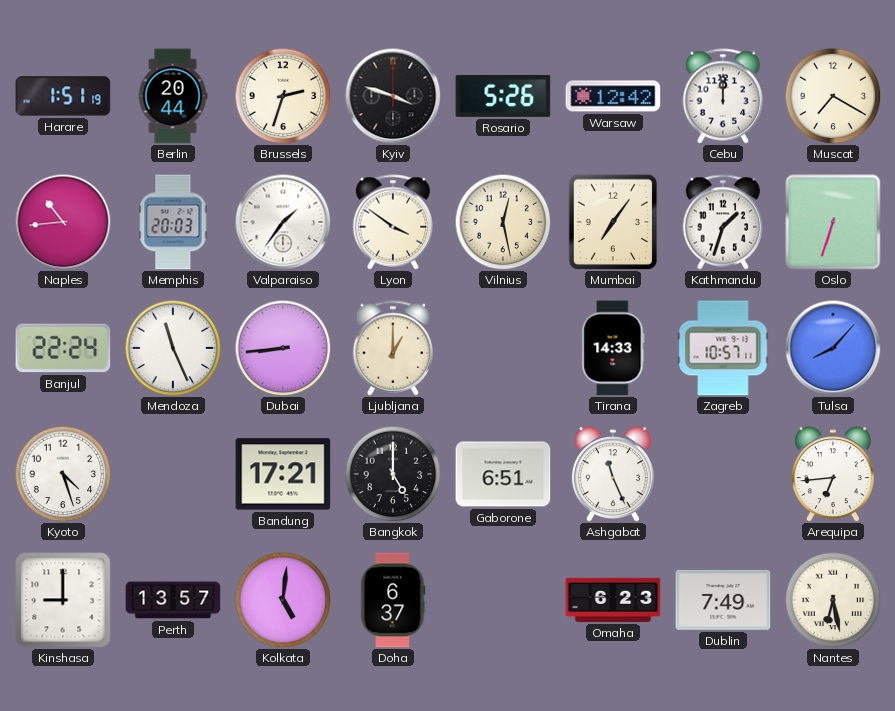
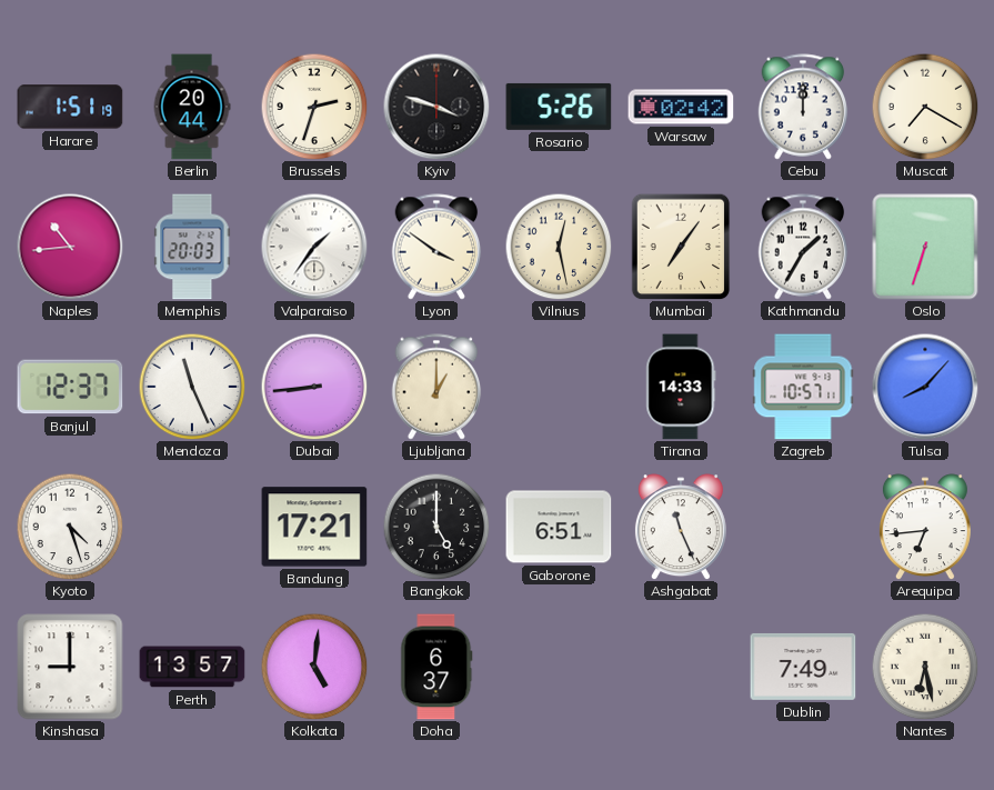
Warsaw: 12:42 -> 02:42
Kathmandu: 1:33 -> 1:35
Banjul: 22:24 -> 12:37
Omaha: 6:23 -> none
